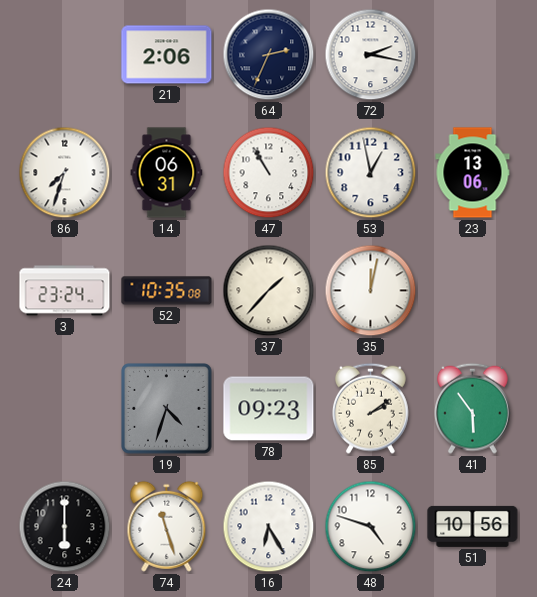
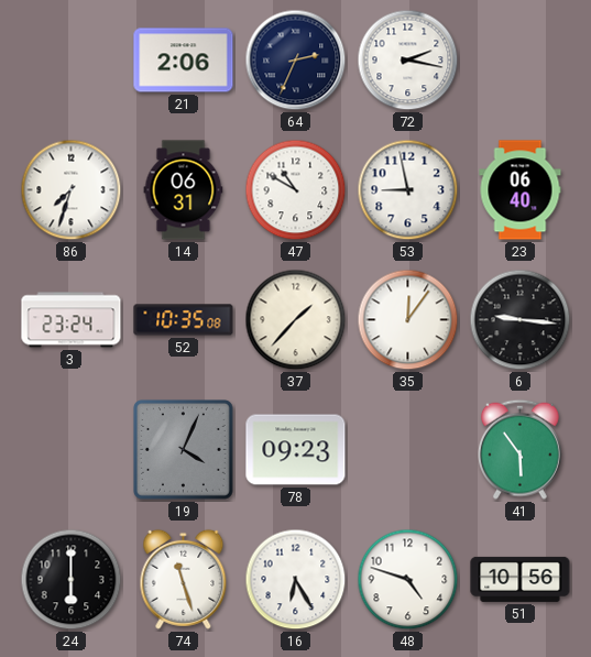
47: 10:55 -> 10:50
53: 12:58 -> 8:58
23: 13:06 -> 06:40
35: 12:02 -> 12:06
6: none -> 9:16
19: 4:33 -> 4:04
85: 2:09 -> none
